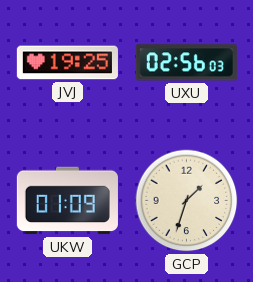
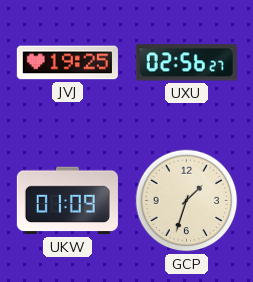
UXU: 02:56:03 -> 02:56:27
